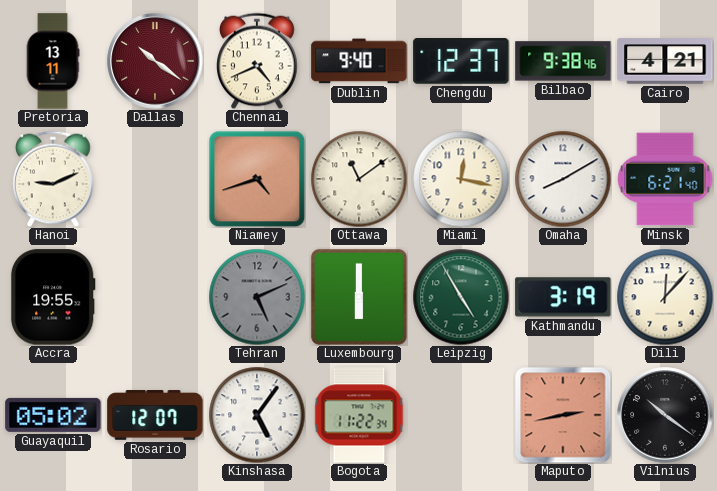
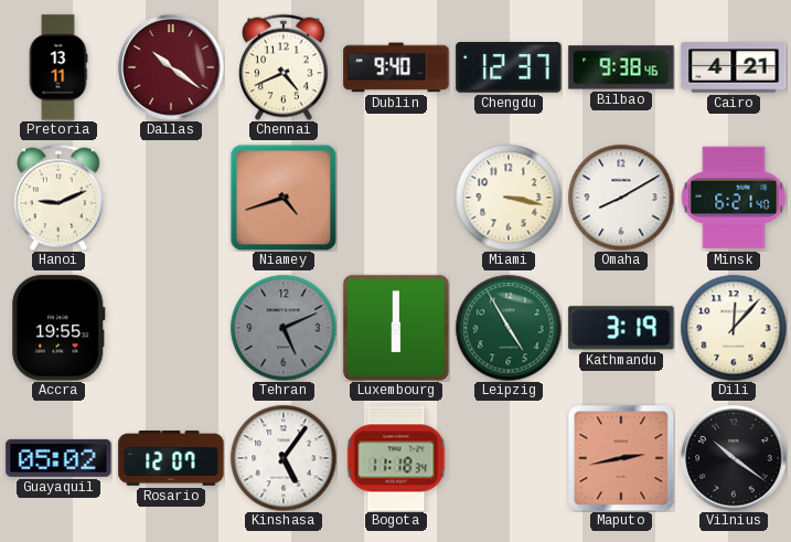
Ottawa: 11:09 -> none
Miami: 12:17 -> 3:17
Bogota: 11:22 -> 11:18
